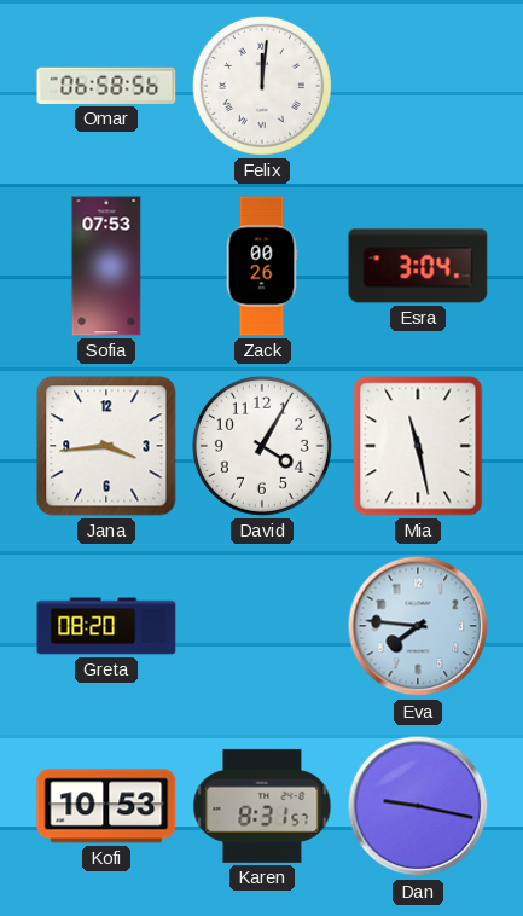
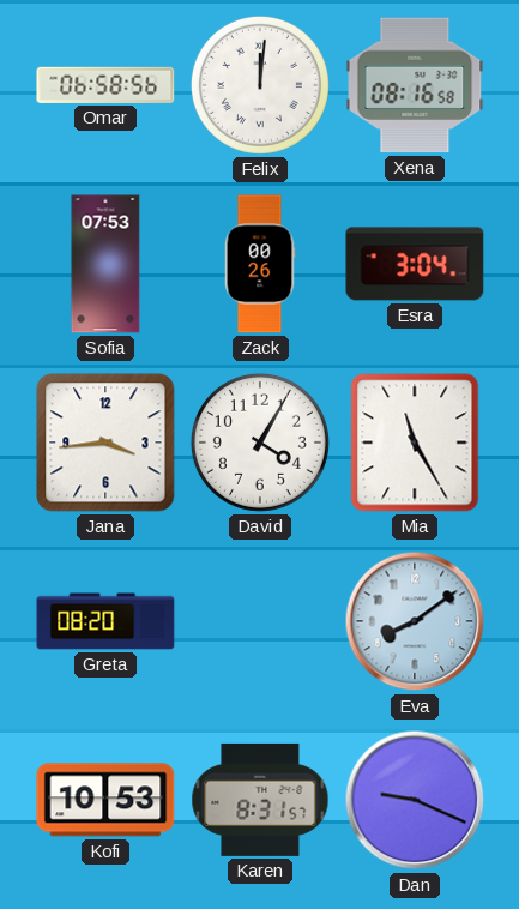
Xena: none -> 08:16
Mia: 11:28 -> 11:25
Eva: 7:46 -> 8:09
Dan: 9:17 -> 9:19
